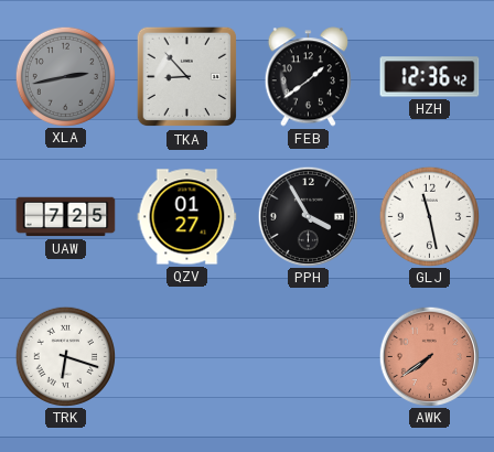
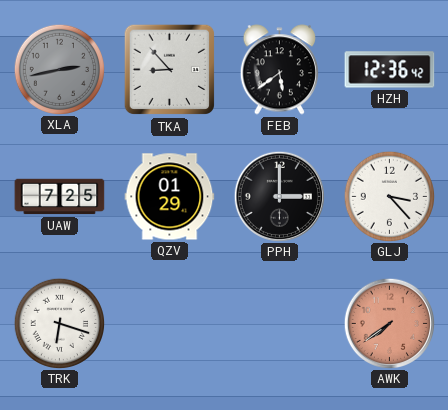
FEB: 1:39 -> 5:39
QZV: 01:27 -> 01:29
PPH: 3:55 -> 3:00
GLJ: 11:28 -> 3:23
